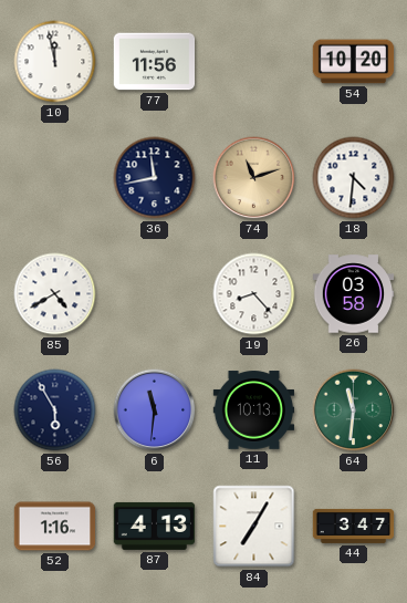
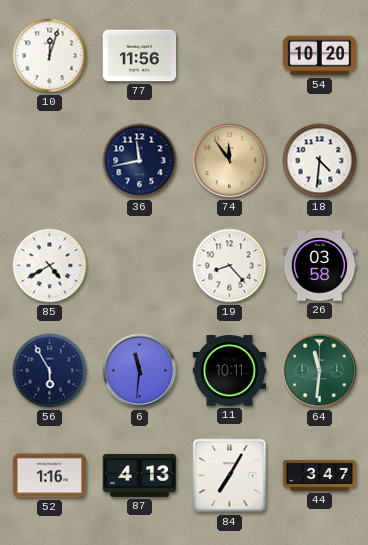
10: 11:58 -> 12:03
74: 11:12 -> 11:54
11: 10:13 -> 10:11
